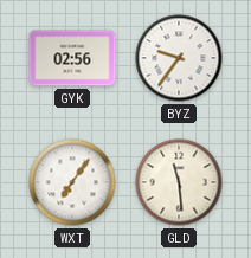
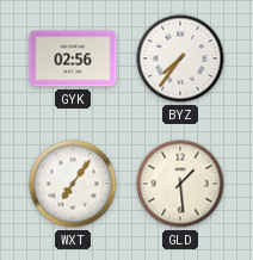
BYZ: 9:36 -> 7:36
GLD: 11:29 -> 1:29
